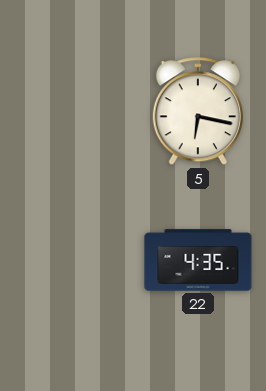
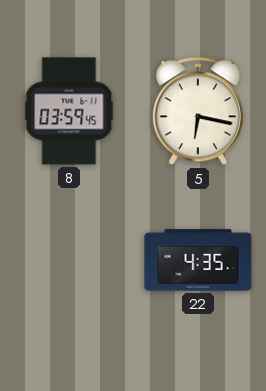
8: none -> 03:59
